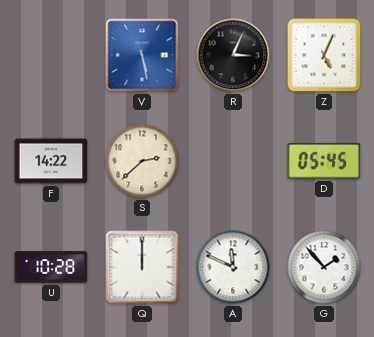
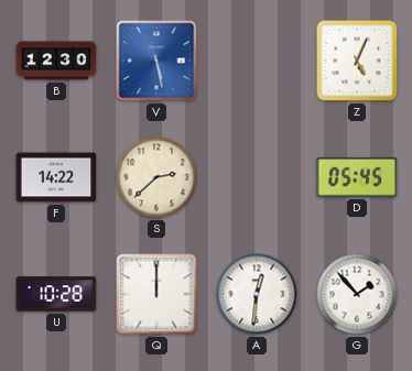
B: none -> 12:30
R: 3:04 -> none
A: 11:49 -> 12:31
